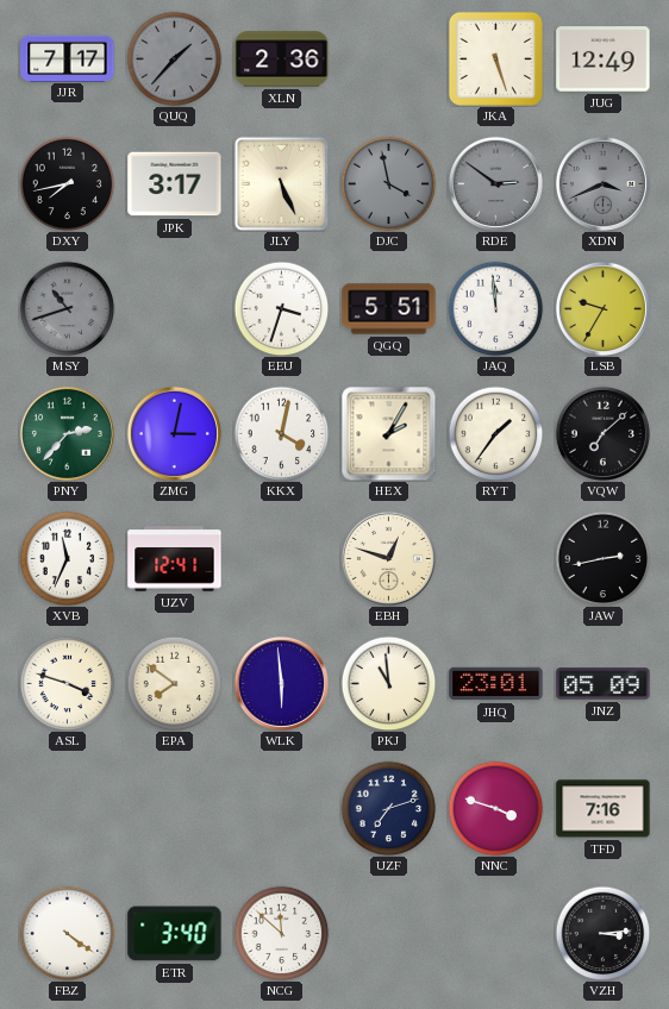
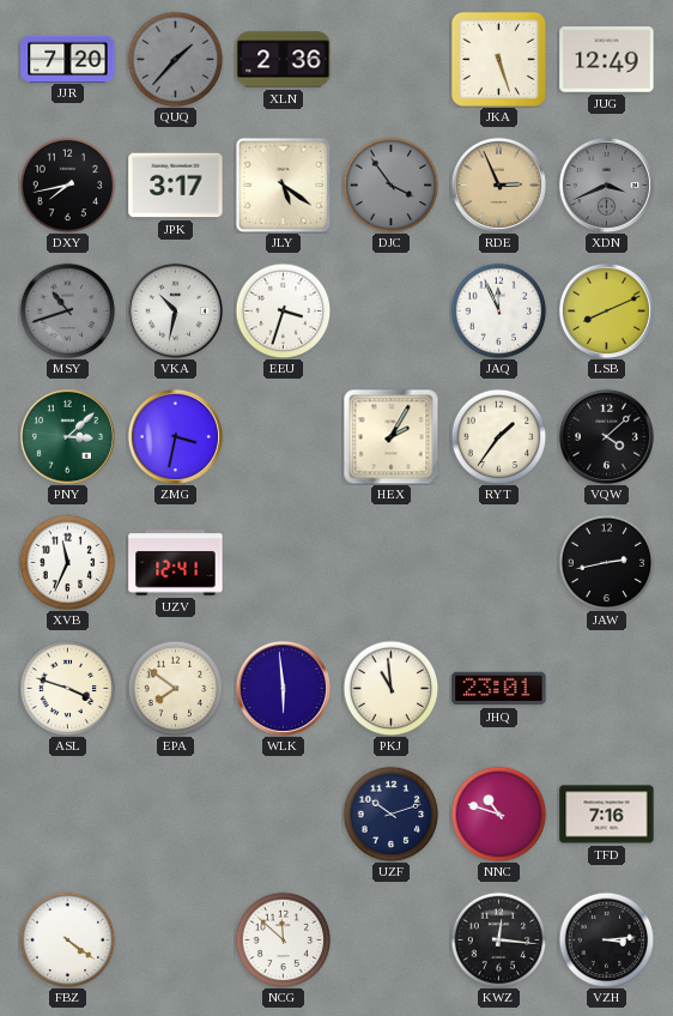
JJR: 7:17 -> 7:20
JLY: 5:26 -> 5:21
DJC: 3:58 -> 3:54
RDE: 2:51 -> 2:56
RDE dial: grey -> champagne
VKA: none -> 10:32
QGQ: 5:51 -> none
JAQ: 11:59 -> 11:56
LSB: 9:35 -> 8:11
PNY: 2:37 -> 3:08
ZMG: 3:02 -> 3:32
KKX: 4:02 -> none
VQW: 7:08 -> 4:08
EBH: 12:48 -> none
JNZ: 05:09 -> none
UZF: 7:12 -> 10:12
NNC: 3:48 -> 10:48
ETR: 3:40 -> none
KWZ: none -> 12:16
